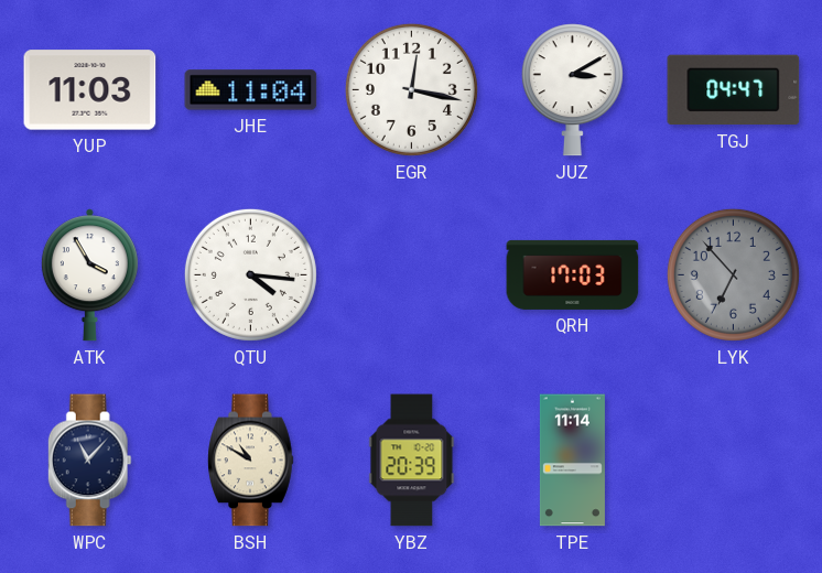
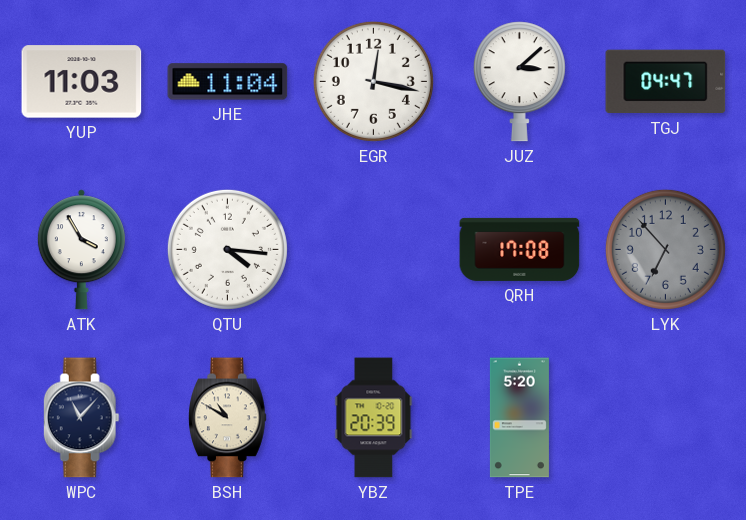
JUZ: 3:10 -> 3:08
QRH: 17:03 -> 17:08
TPE: 11:14 -> 5:20
